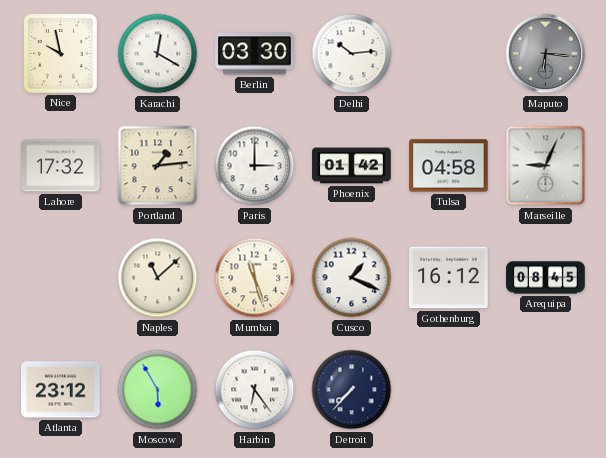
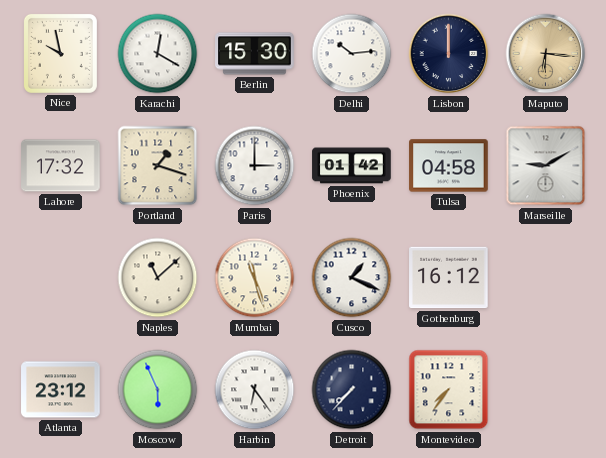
Berlin: 03:30 -> 15:30
Lisbon: none -> 12:00
Maputo dial: grey -> champagne
Portland: 1:14 -> 1:18
Marseille: 9:04 -> 9:10
Arequipa: 08:45 -> none
Moscow: 5:55 -> 5:56
Montevideo: none -> 7:36
